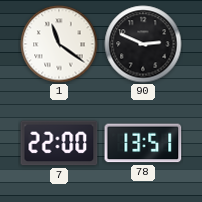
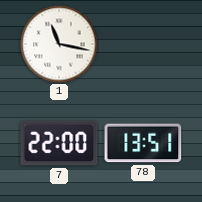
1: 11:21 -> 11:17
90: 2:49 -> none
